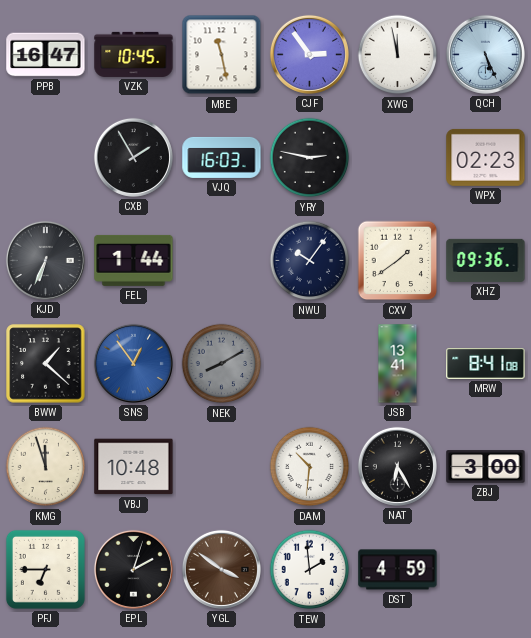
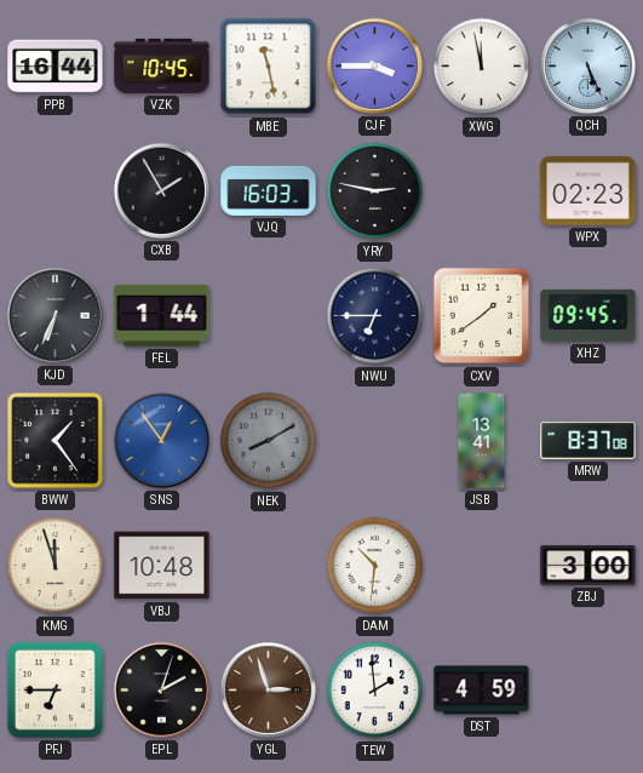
PPB: 16:47 -> 16:44
CJF: 2:54 -> 3:45
NWU: 10:06 -> 6:45
XHZ: 09:36 -> 09:45
BWW: 1:22 -> 1:24
MRW: 8:41 -> 8:37
NAT: 6:25 -> none
YGL: 3:51 -> 2:57
